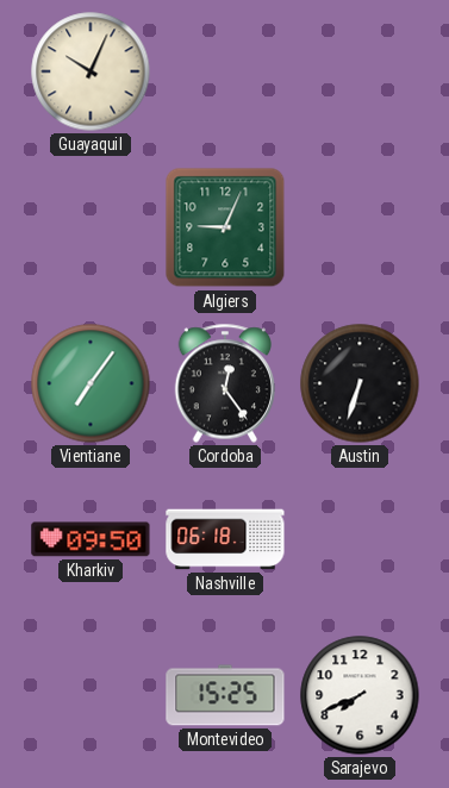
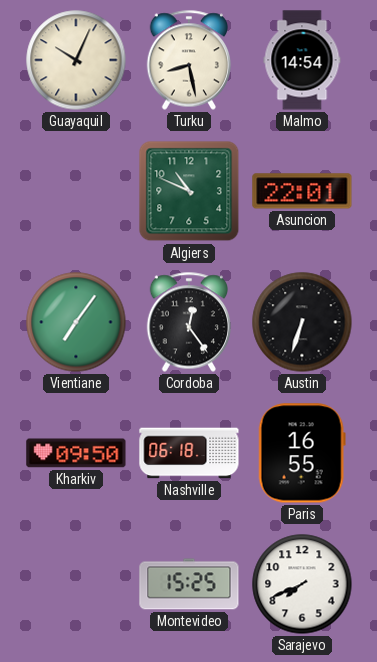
Turku: none -> 8:28
Malmo: none -> 14:54
Algiers: 9:04 -> 10:49
Asuncion: none -> 22:01
Paris: none -> 16:55
